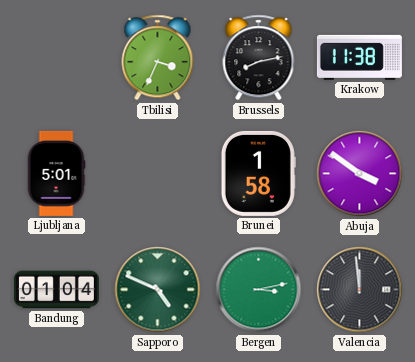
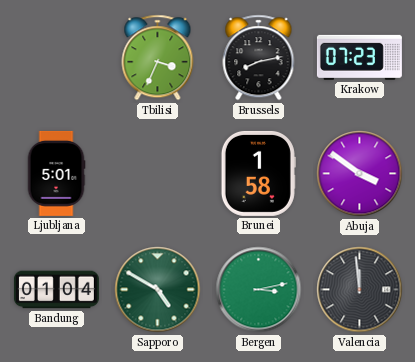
Krakow: 11:38 -> 07:23
Sapporo: 4:49 -> 4:50
